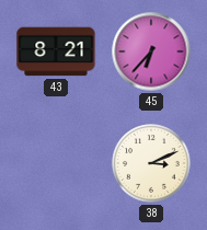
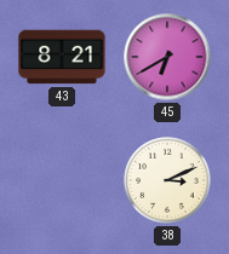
45: 6:37 -> 6:40
